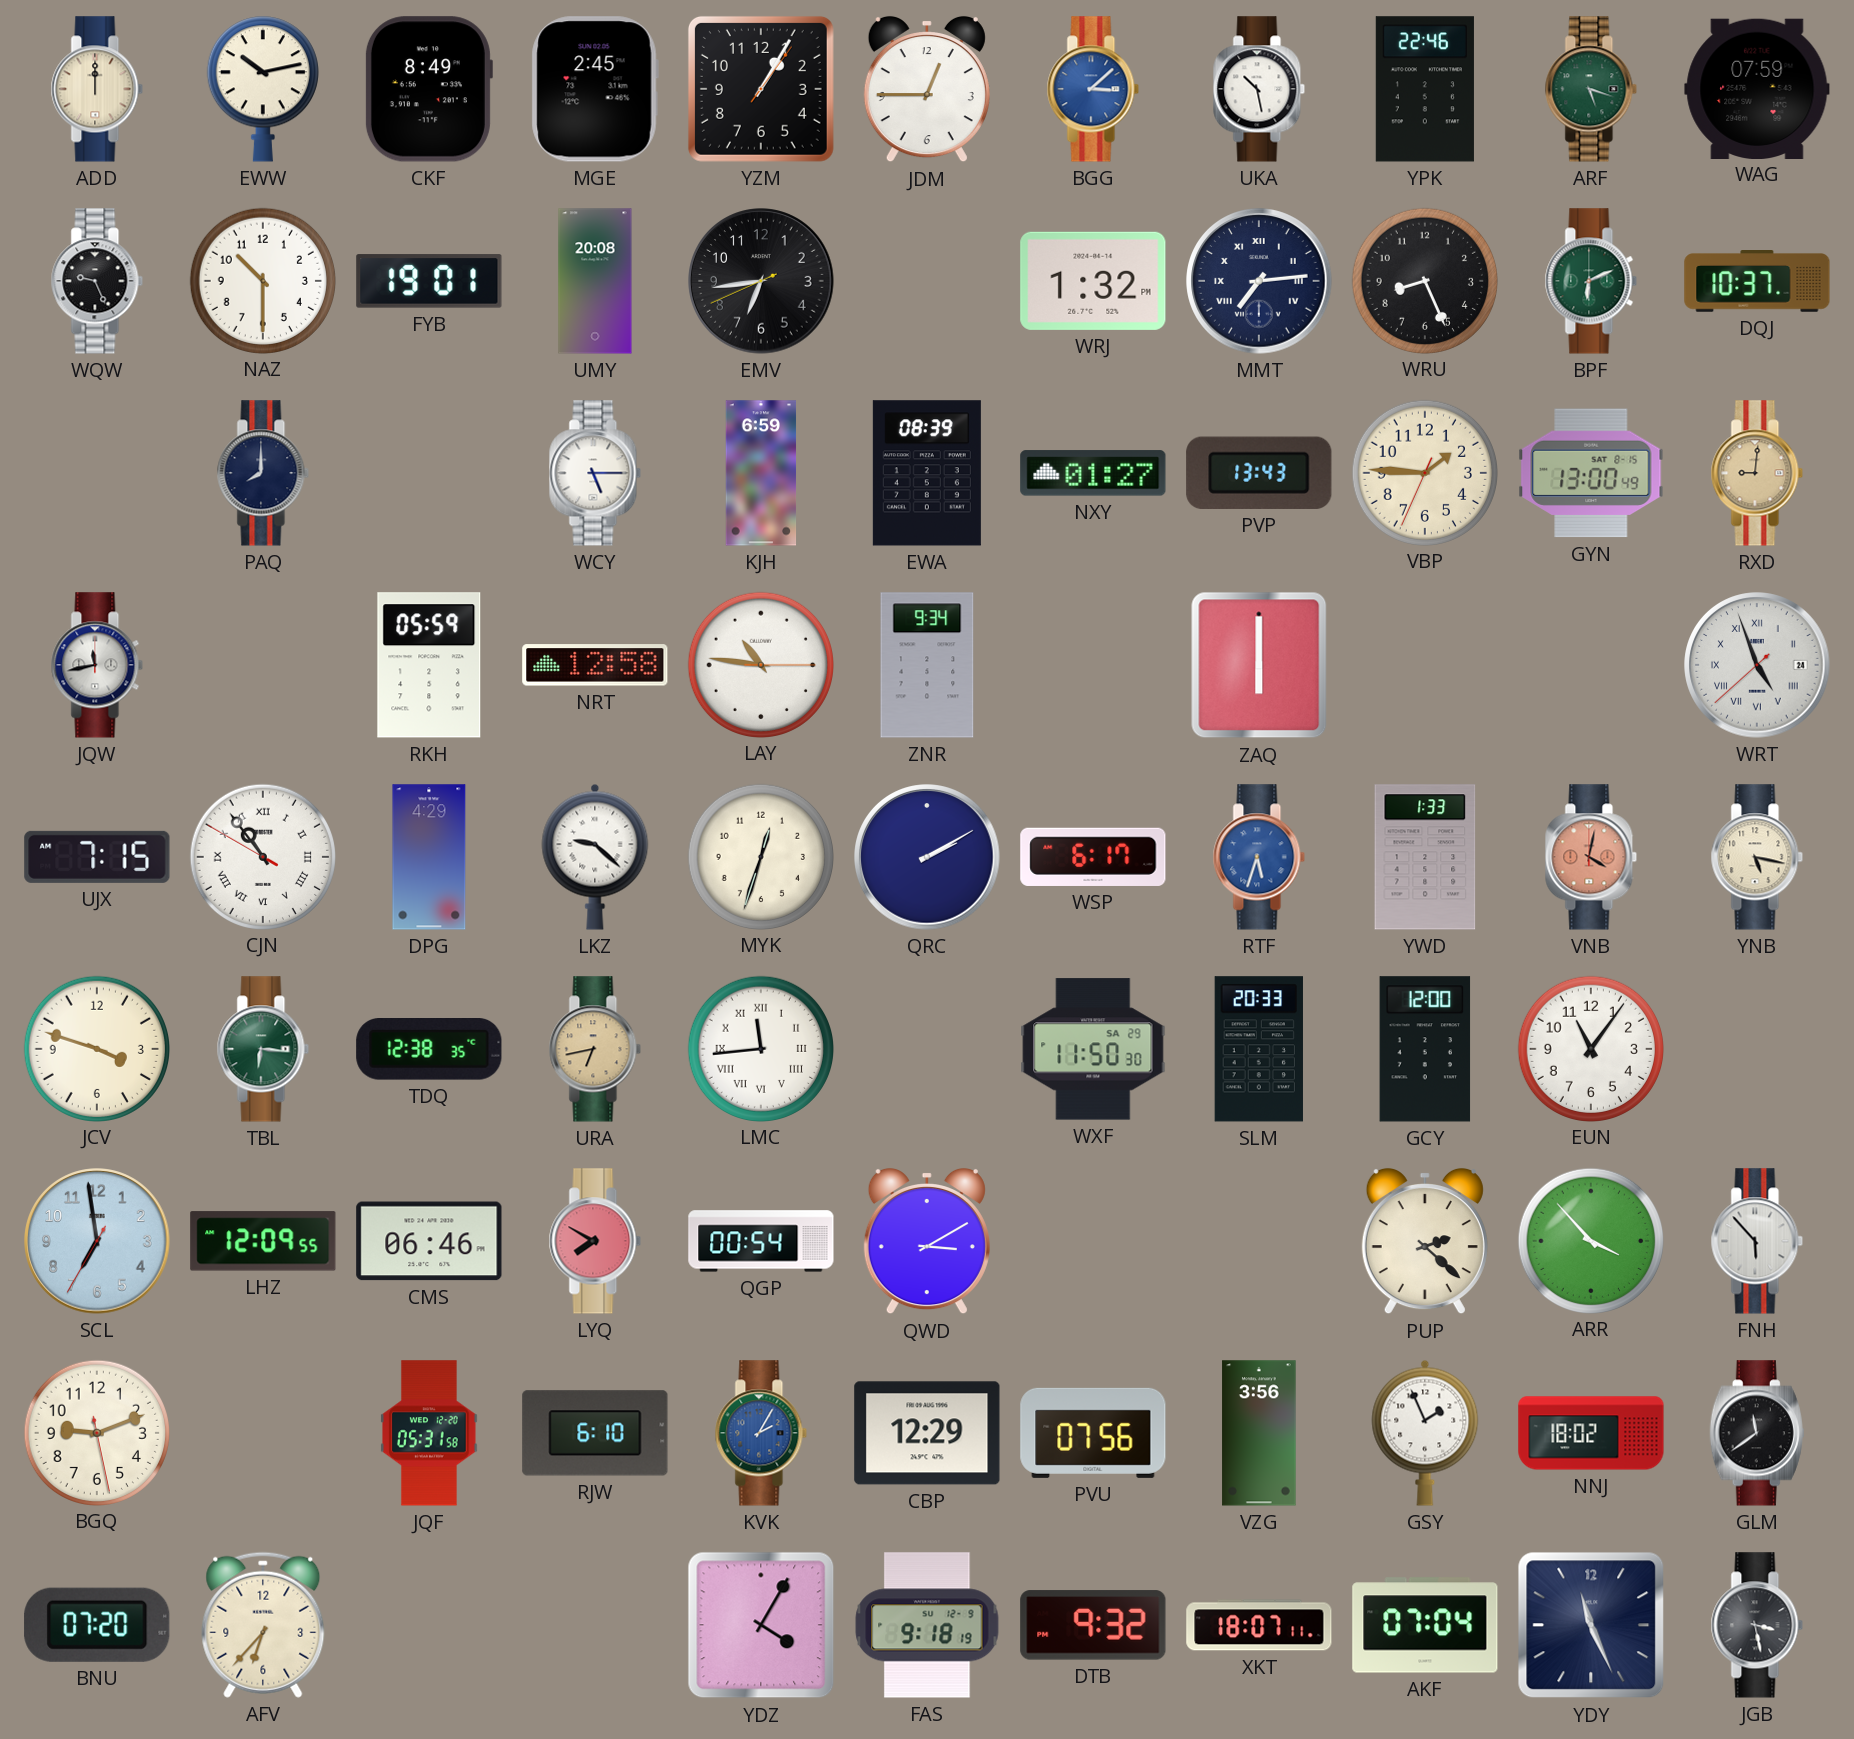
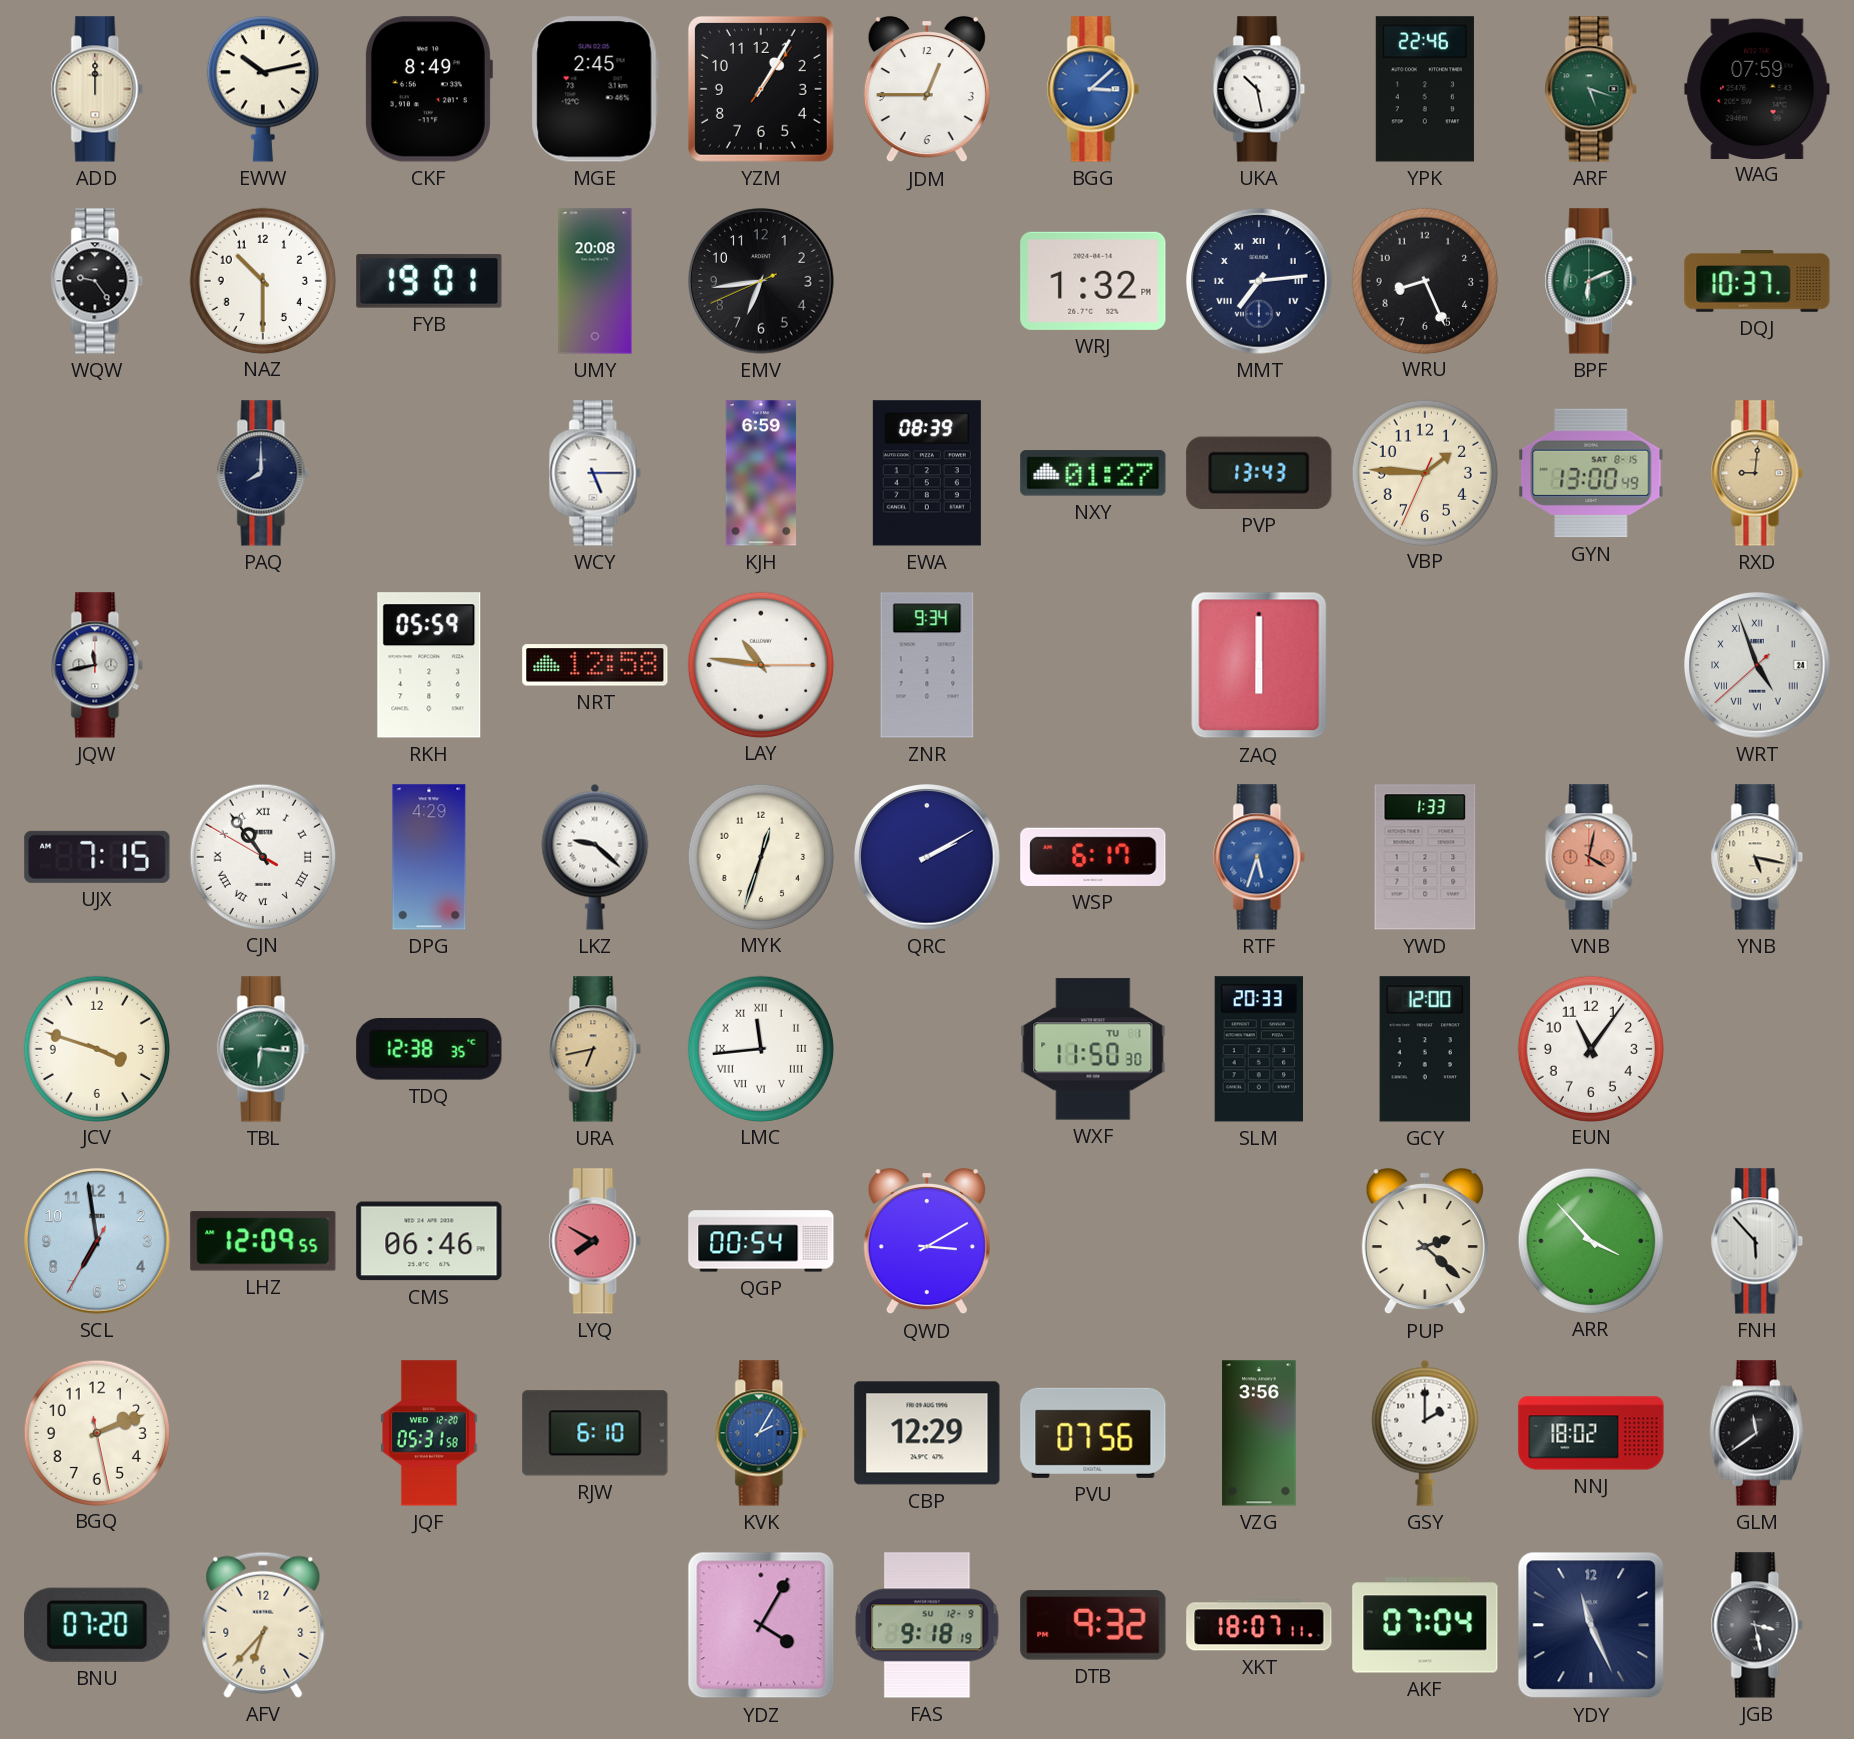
WQW: 9:26 -> 9:24
WXF date: SA 29 -> TU 1
BGQ: 9:11 -> 2:11
GSY: 1:56 -> 2:00
